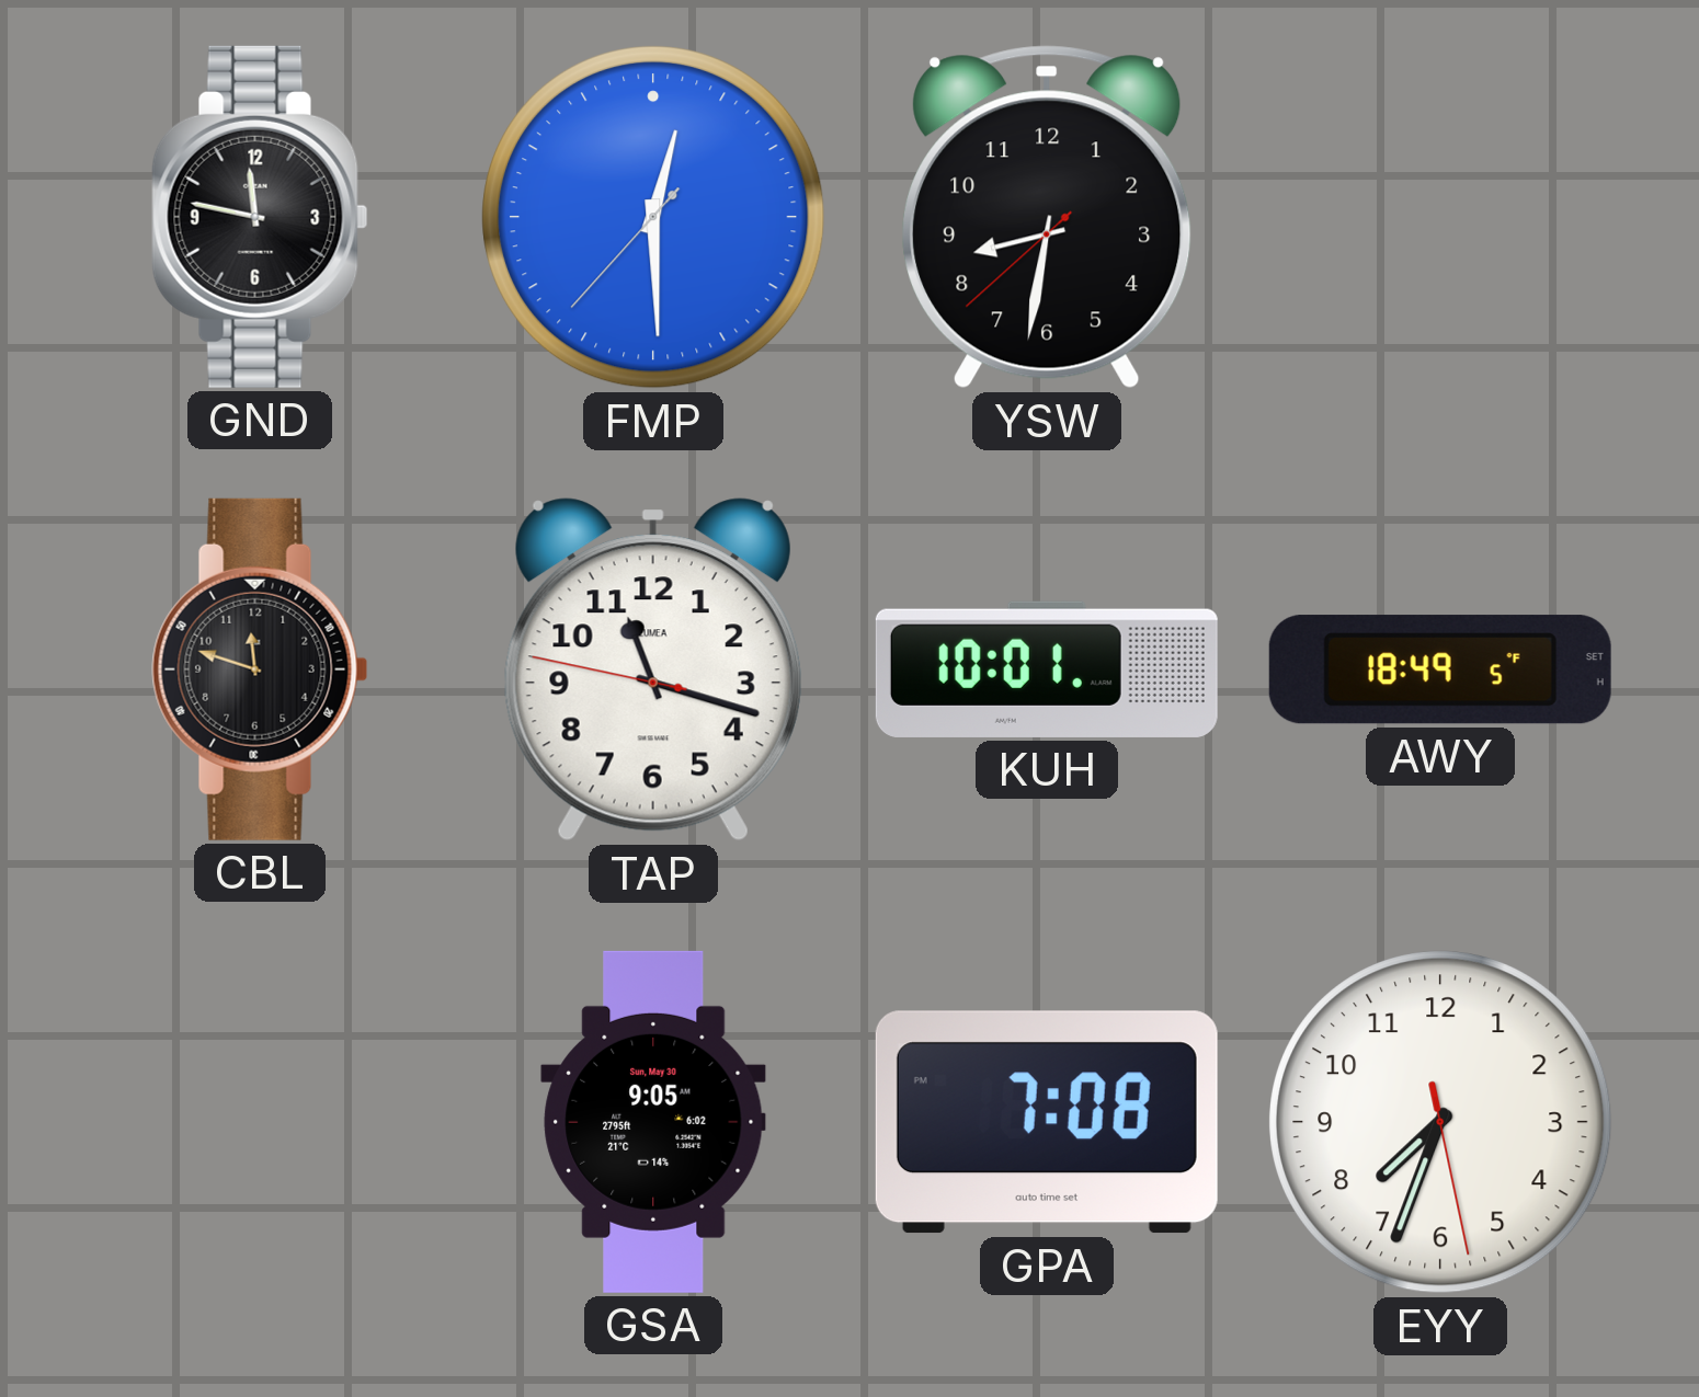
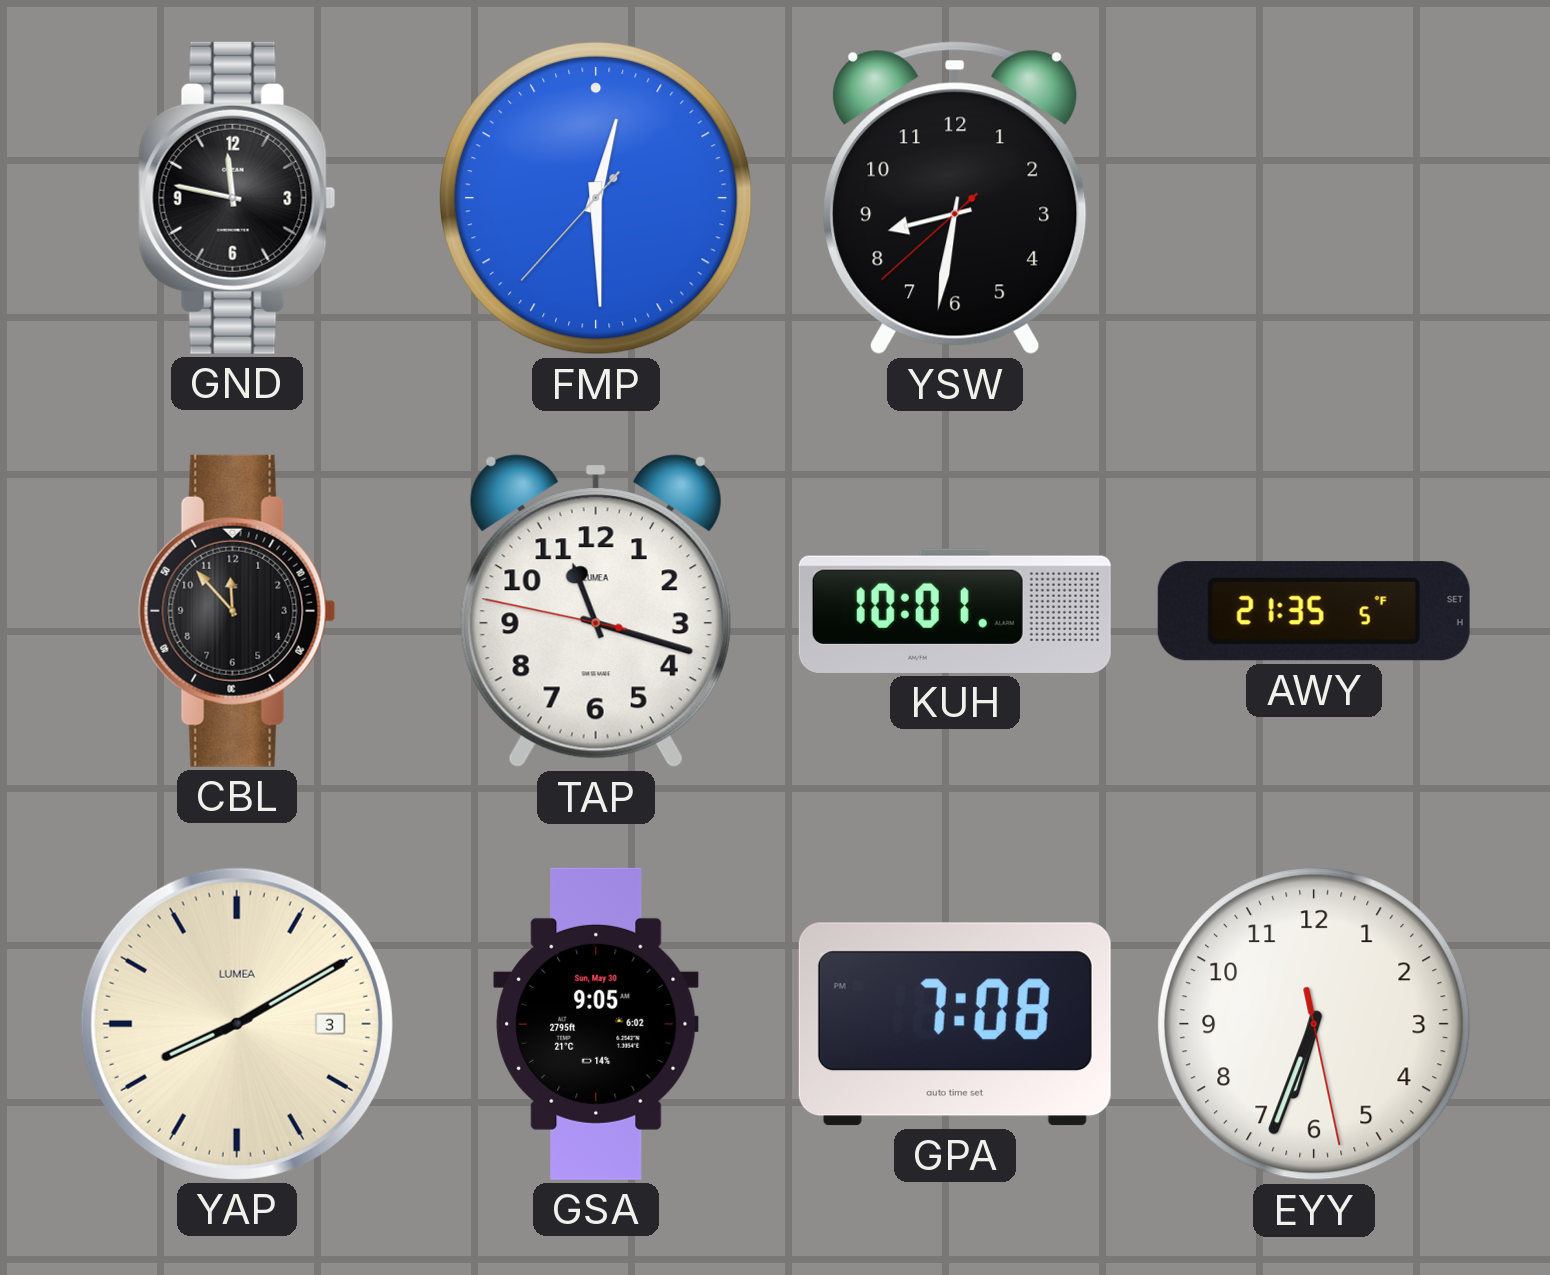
CBL: 11:48 -> 11:53
AWY: 18:49 -> 21:35
YAP: none -> 8:10
EYY: 7:33 -> 6:33
